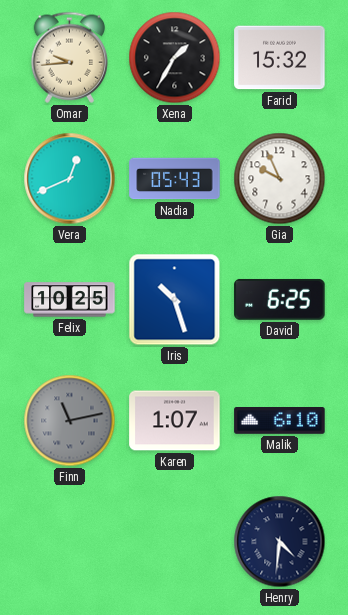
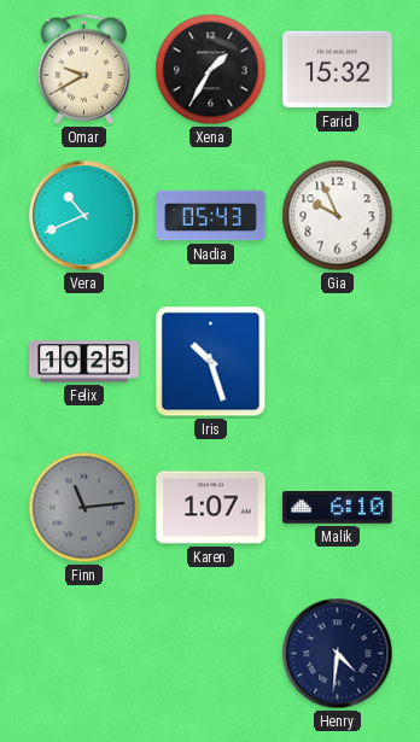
Omar: 9:44 -> 9:40
Vera: 12:41 -> 10:41
David: 6:25 -> none
Finn: 11:13 -> 11:14
